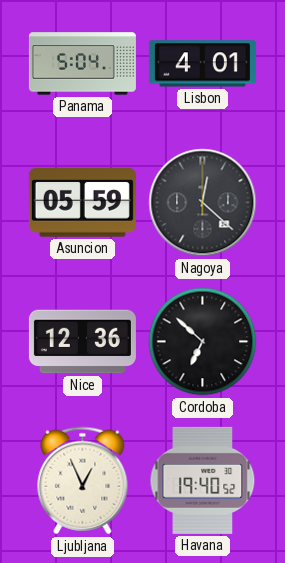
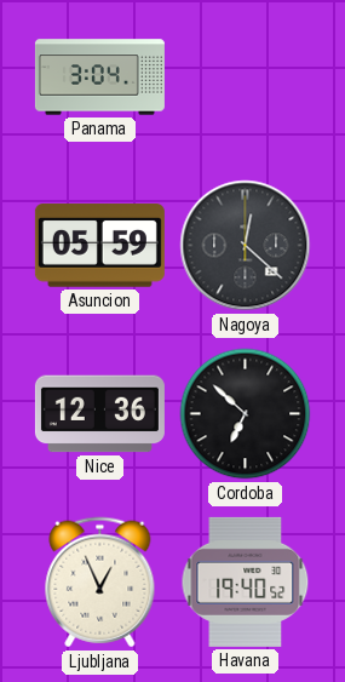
Panama: 5:04 -> 3:04
Lisbon: 4:01 -> none
